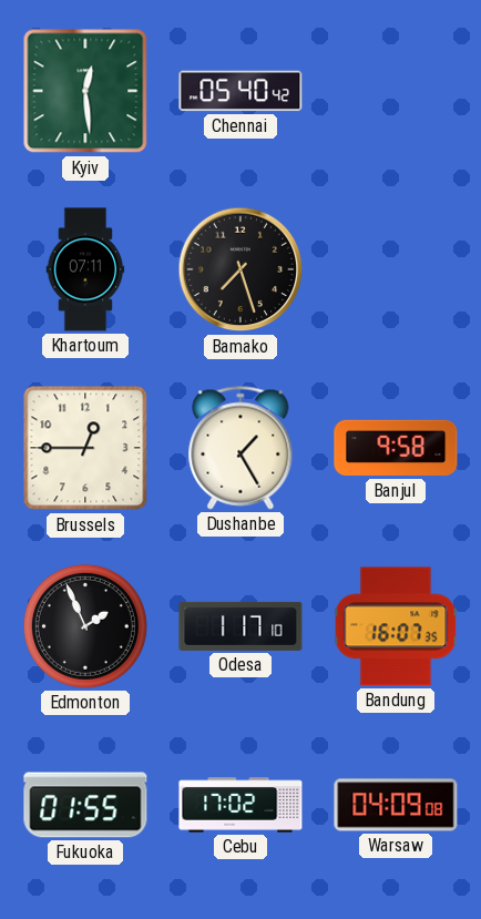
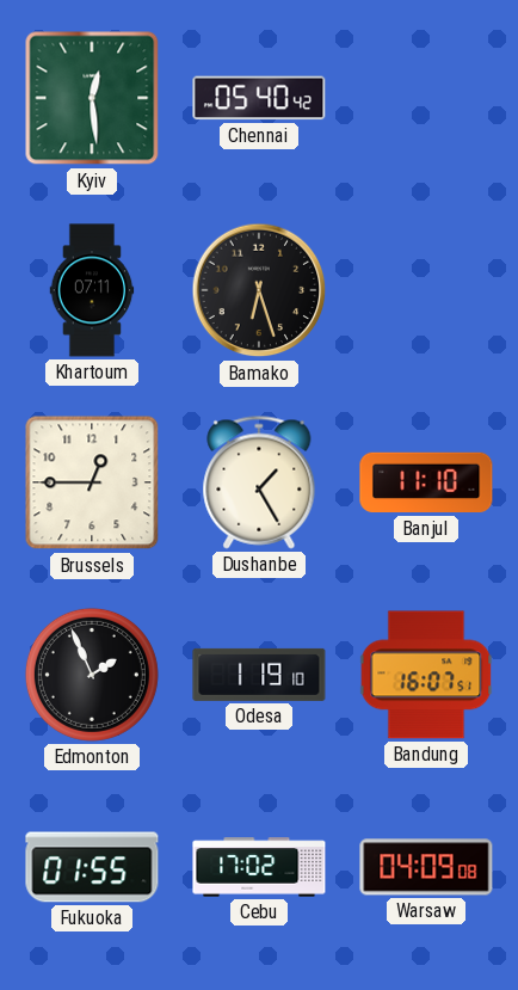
Bamako: 7:27 -> 6:27
Banjul: 9:58 -> 11:10
Odesa: 1:17 -> 1:19
Bandung: 16:07:35 -> 16:07:51
